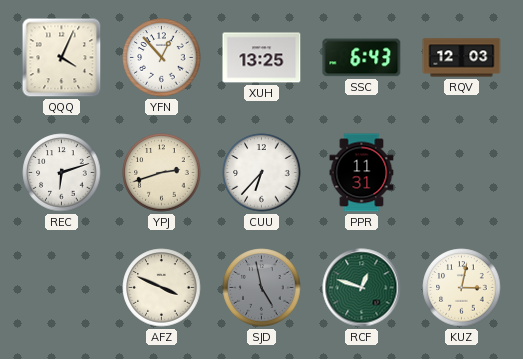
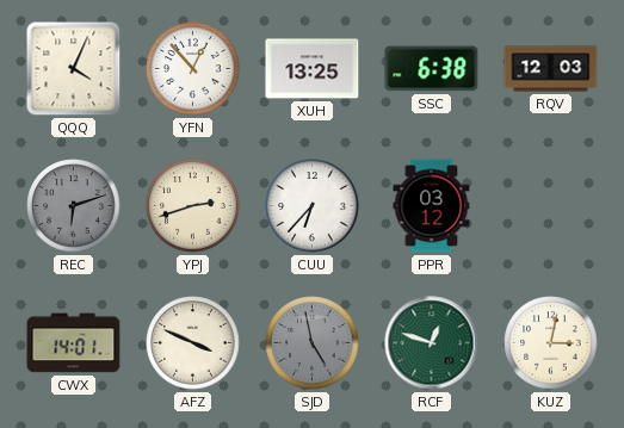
SSC: 6:43 -> 6:38
REC dial: white -> grey
PPR: 11:31 -> 03:12
CWX: none -> 14:01
